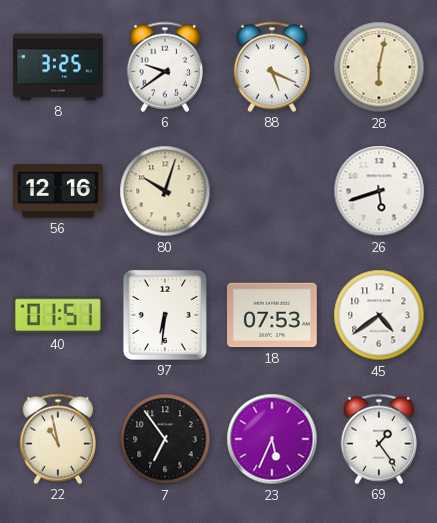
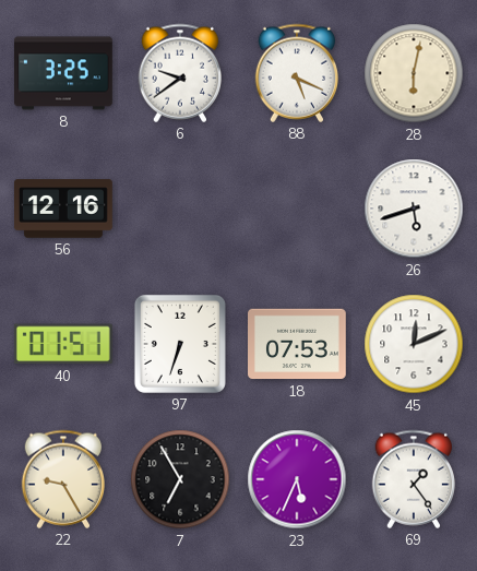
80: 10:03 -> none
97: 6:31 -> 6:33
45: 4:39 -> 12:11
22: 10:58 -> 9:25
7: 6:54 -> 6:55
